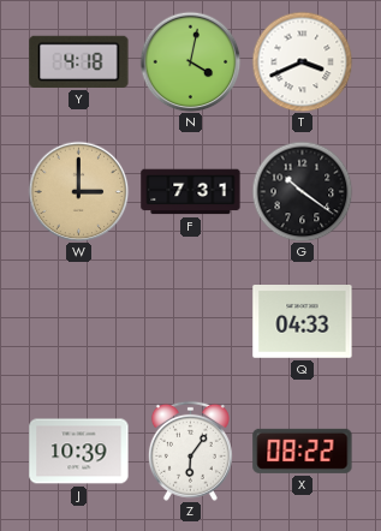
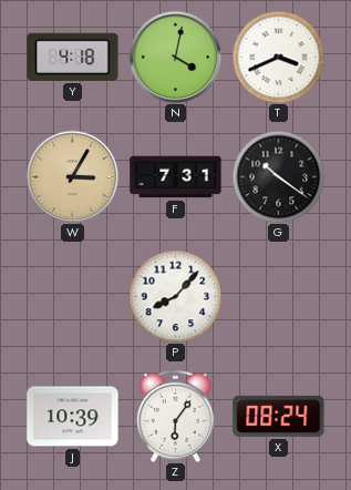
W: 3:00 -> 3:05
P: none -> 8:07
Q: 04:33 -> none
X: 08:22 -> 08:24
